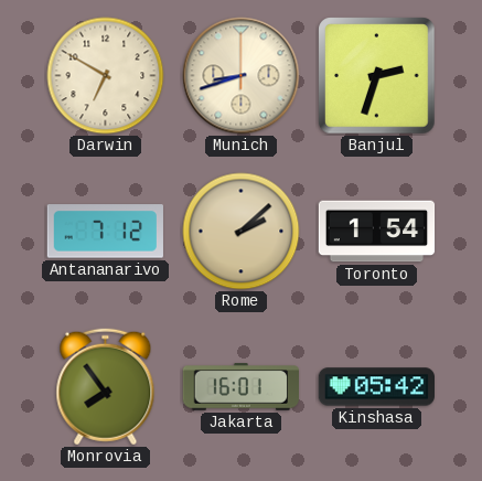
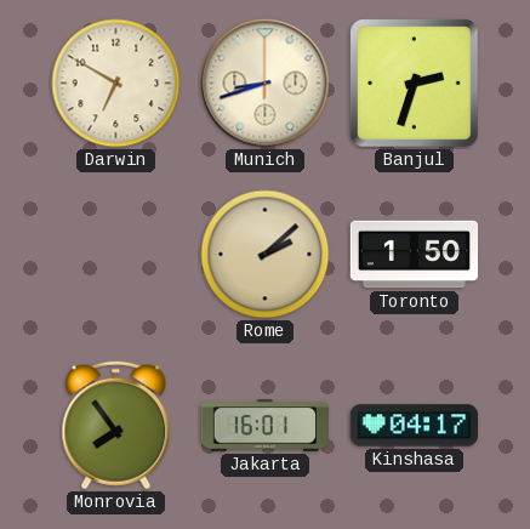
Antananarivo: 7:12 -> none
Toronto: 1:54 -> 1:50
Kinshasa: 05:42 -> 04:17
